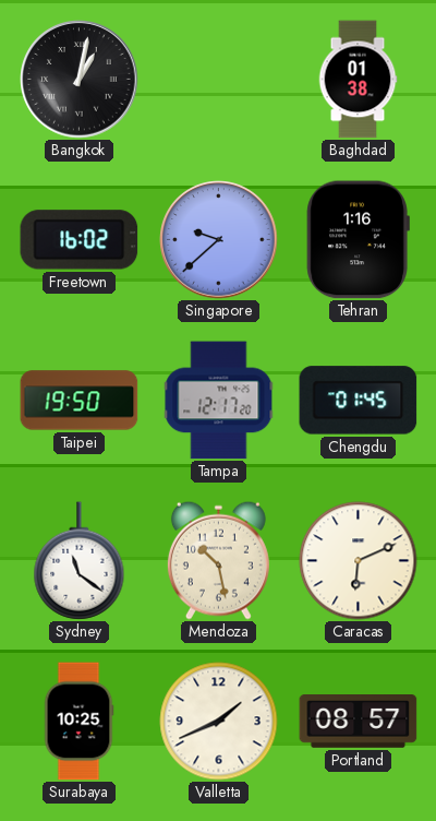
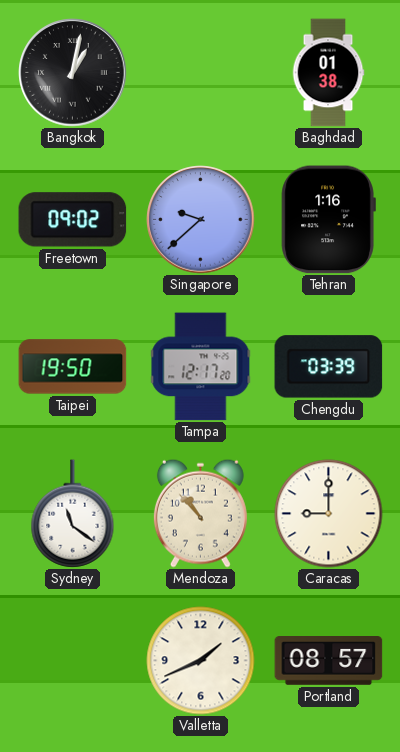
Freetown: 16:02 -> 09:02
Chengdu: 01:45 -> 03:39
Mendoza: 10:28 -> 10:53
Caracas: 6:11 -> 9:00
Surabaya: 10:25 -> none
